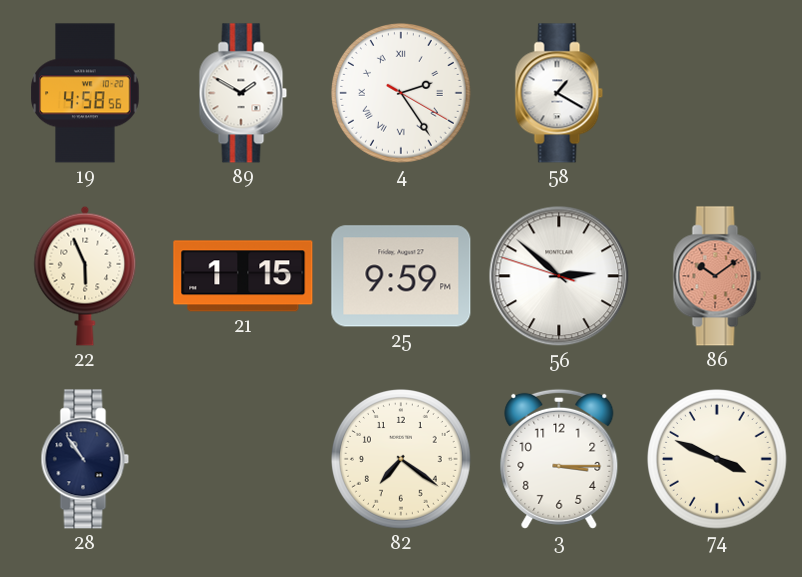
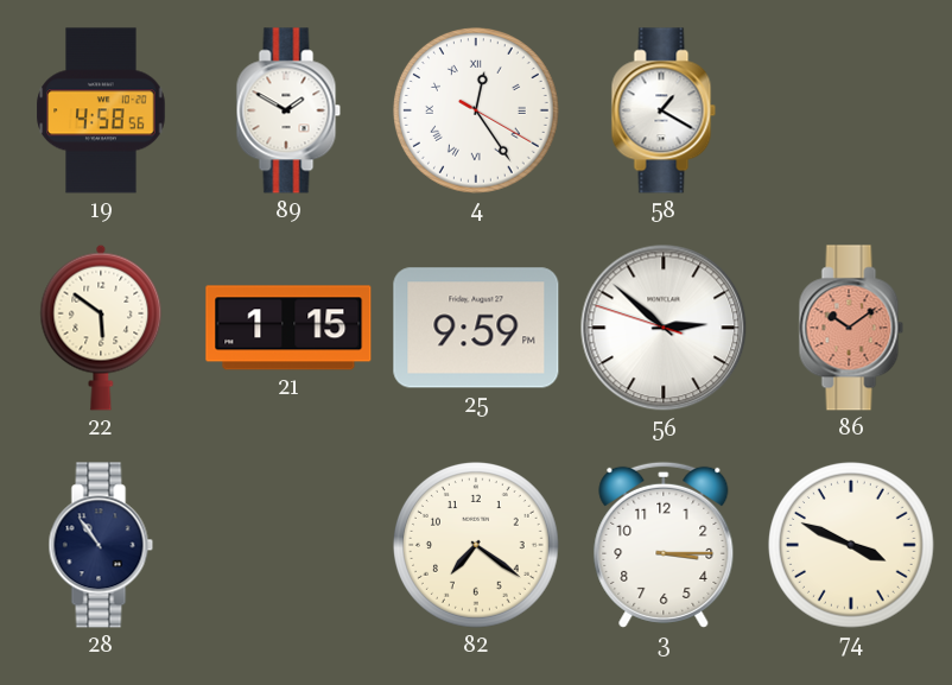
4: 2:24 -> 12:24
22: 5:56 -> 5:51
